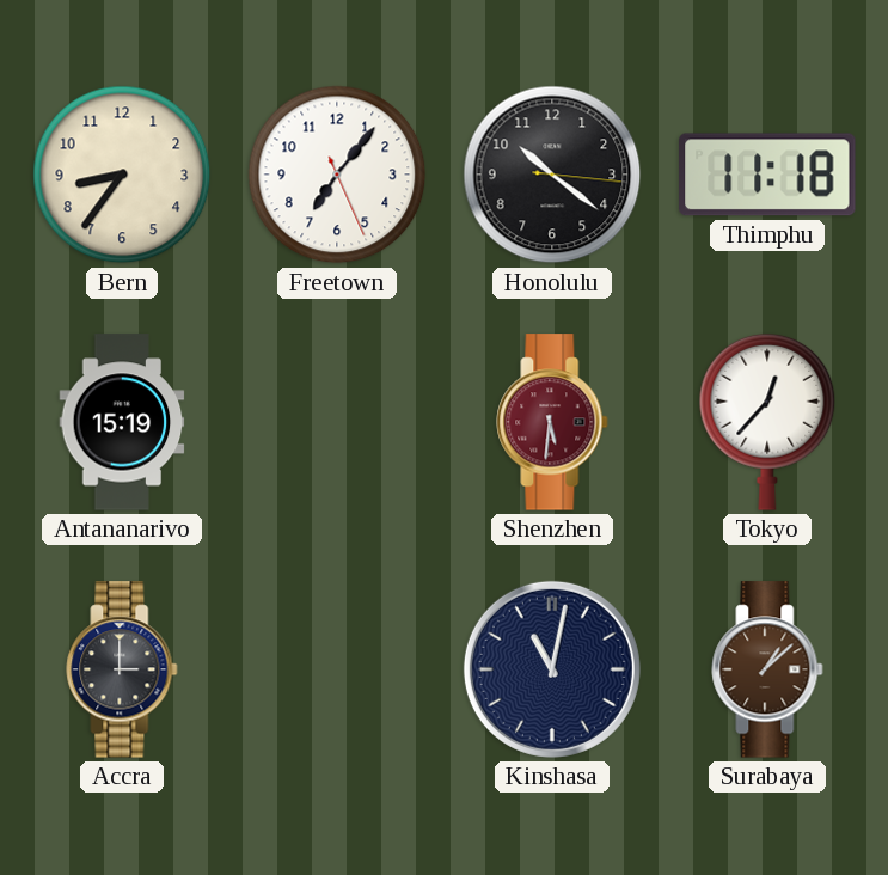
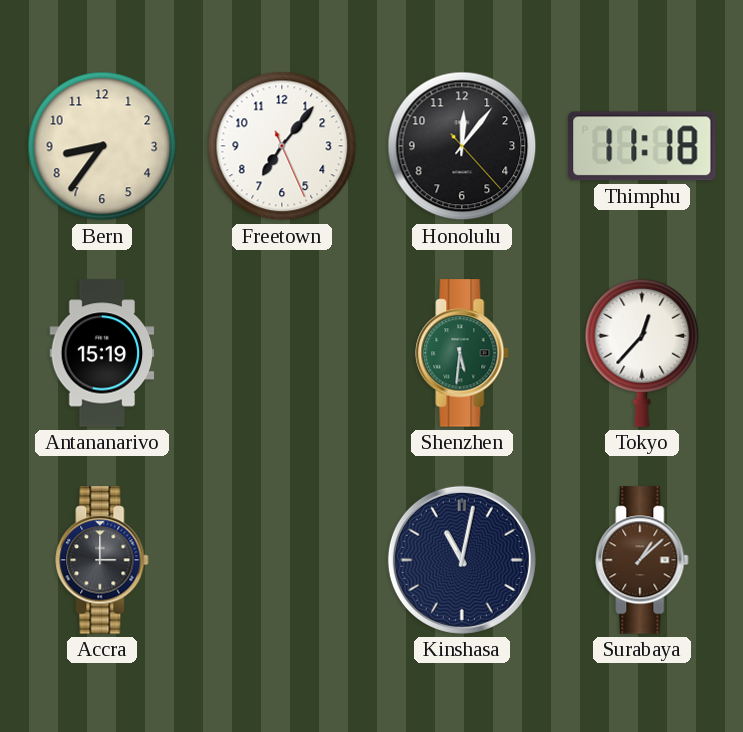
Honolulu: 10:21 -> 12:06
Shenzhen dial: burgundy -> green
